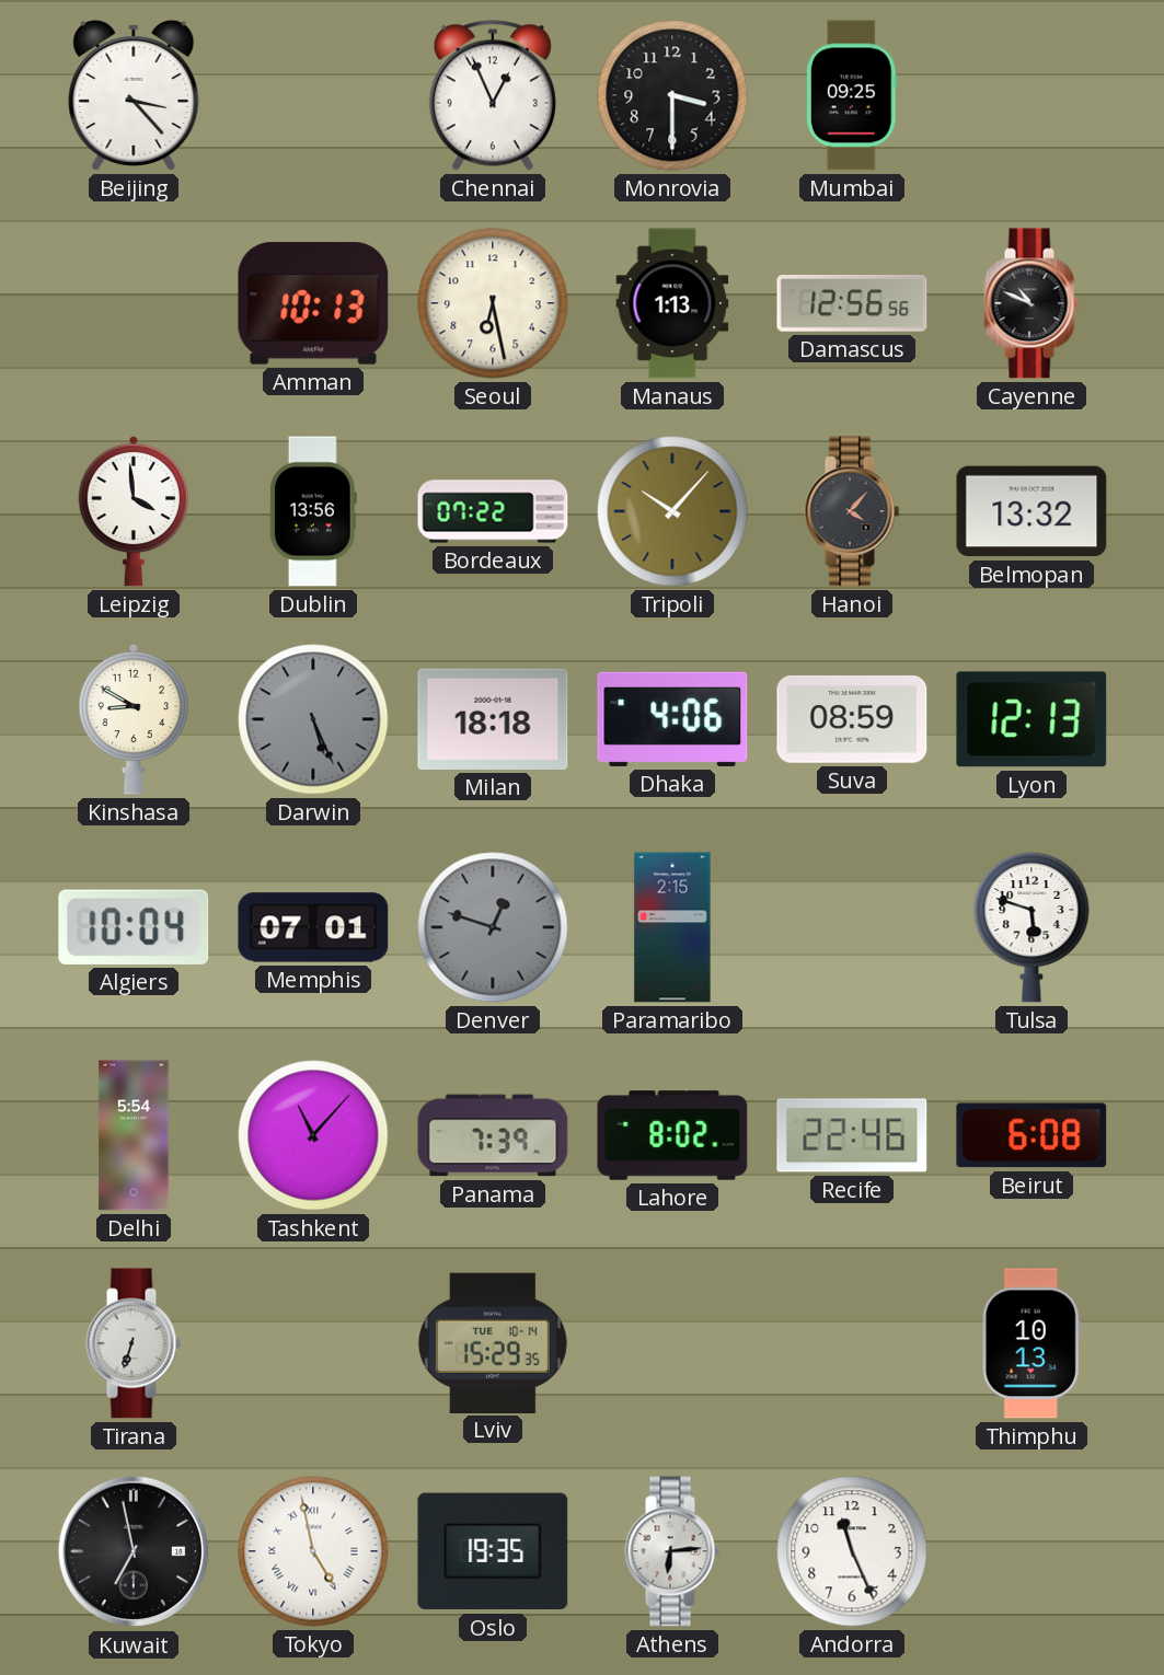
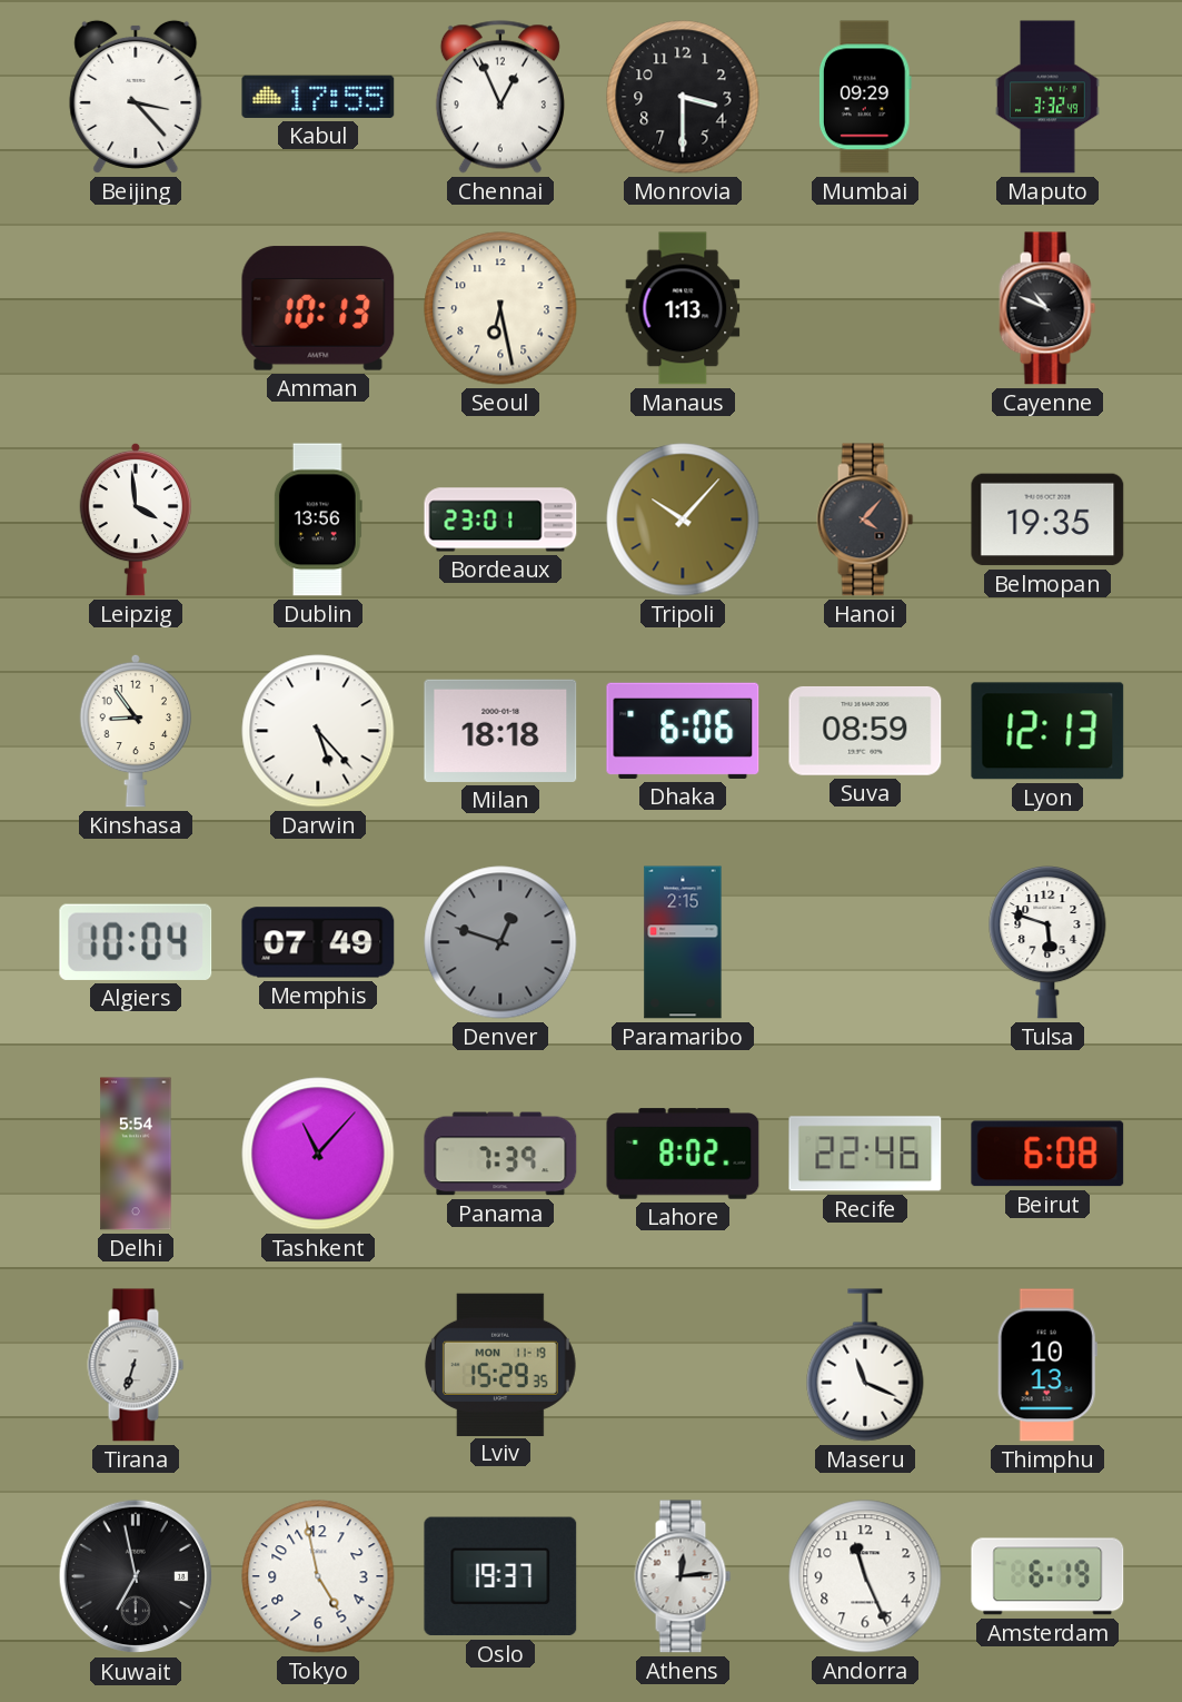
Kabul: none -> 17:55
Mumbai: 09:25 -> 09:29
Maputo: none -> 3:32
Damascus: 12:56 -> none
Bordeaux: 07:22 -> 23:01
Belmopan: 13:32 -> 19:35
Kinshasa: 8:50 -> 8:54
Darwin: 5:26 -> 5:23
Darwin dial: grey -> white
Dhaka: 4:06 -> 6:06
Memphis: 07:01 -> 07:49
Lviv date: TUE 10-14 -> MON 11-19
Maseru: none -> 11:19
Tokyo numerals: Roman -> Arabic
Oslo: 19:35 -> 19:37
Athens: 6:14 -> 12:14
Amsterdam: none -> 6:19
